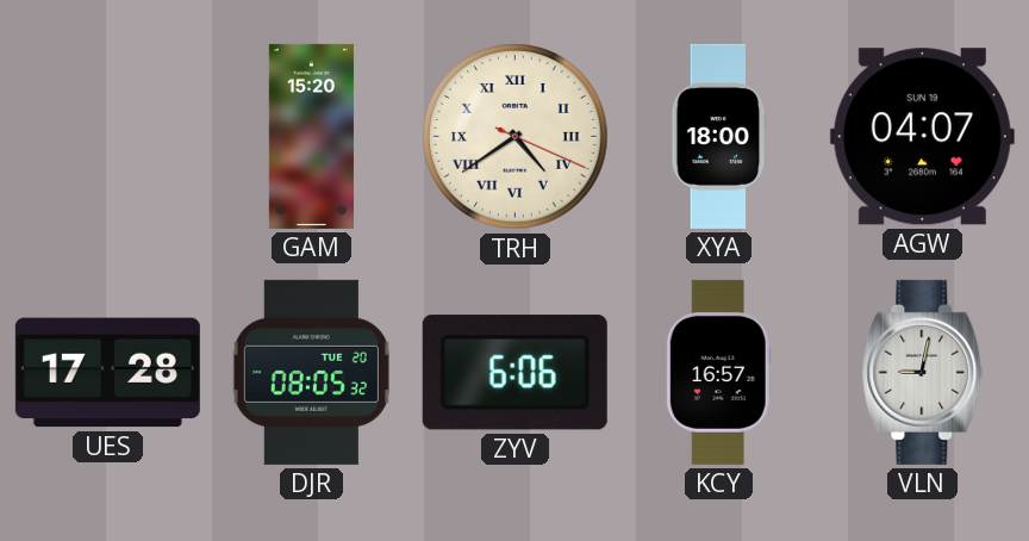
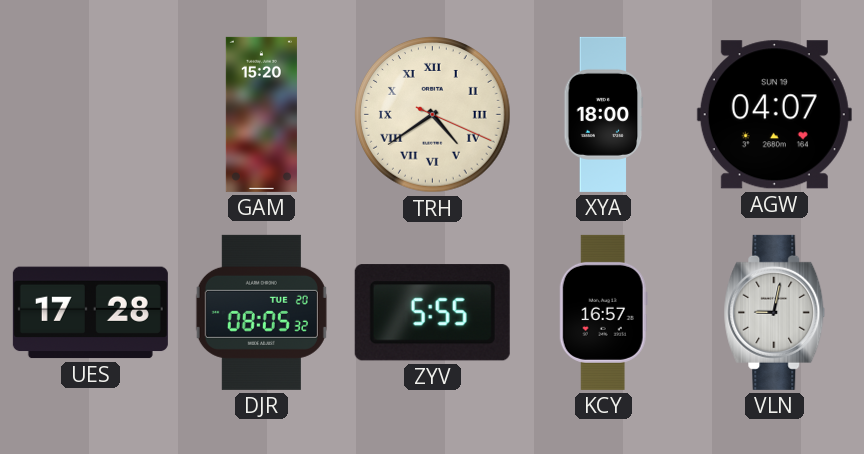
ZYV: 6:06 -> 5:55
